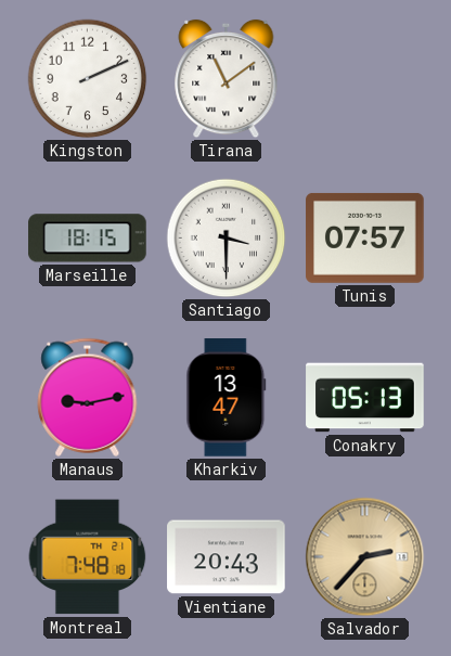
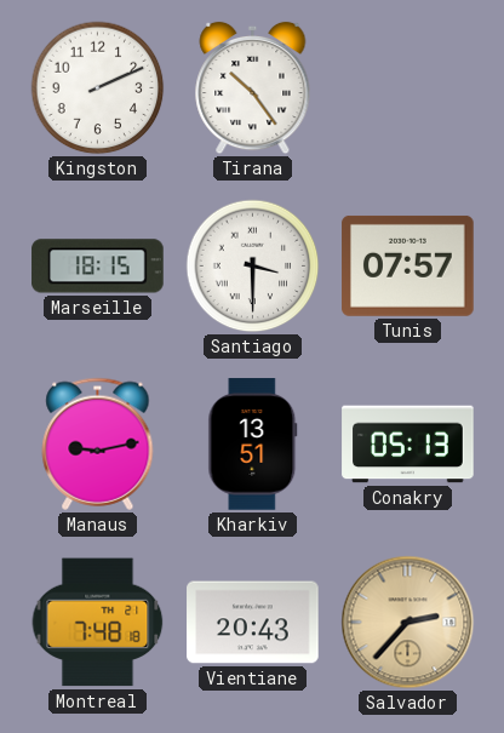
Tirana: 11:09 -> 10:24
Kharkiv: 13:47 -> 13:51
